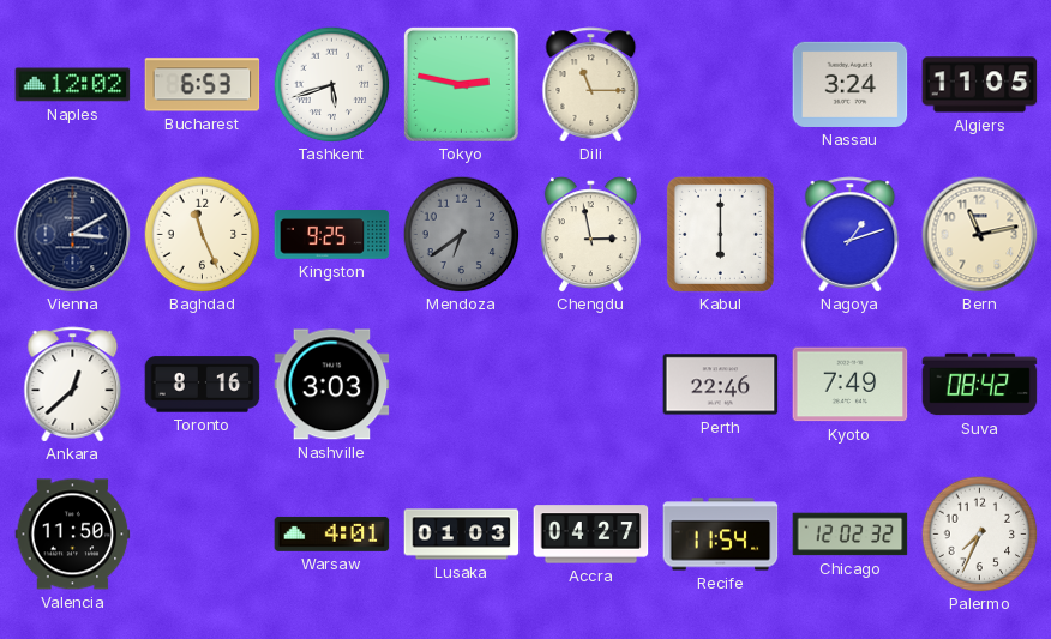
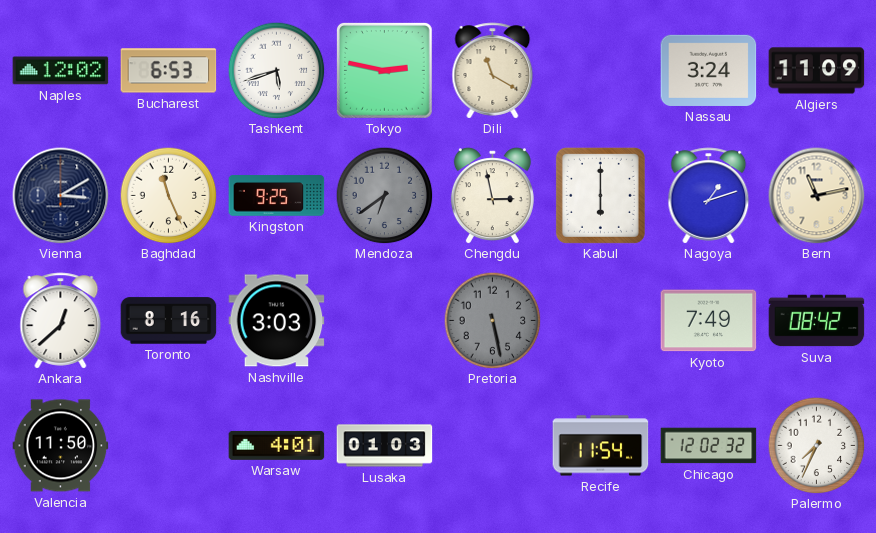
Dili: 11:15 -> 11:20
Algiers: 11:05 -> 11:09
Pretoria: none -> 5:28
Perth: 22:46 -> none
Accra: 04:27 -> none
